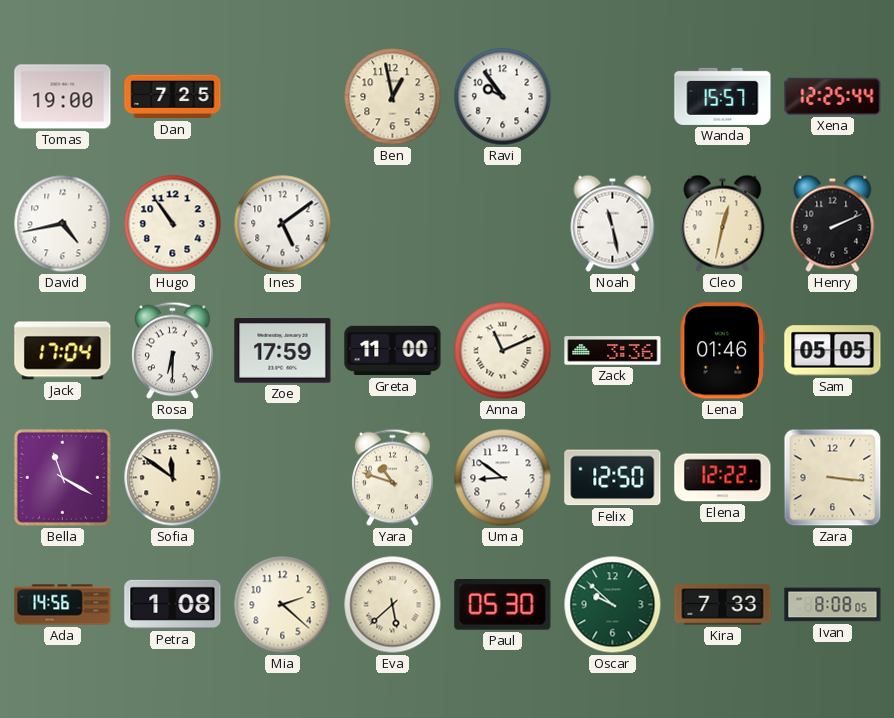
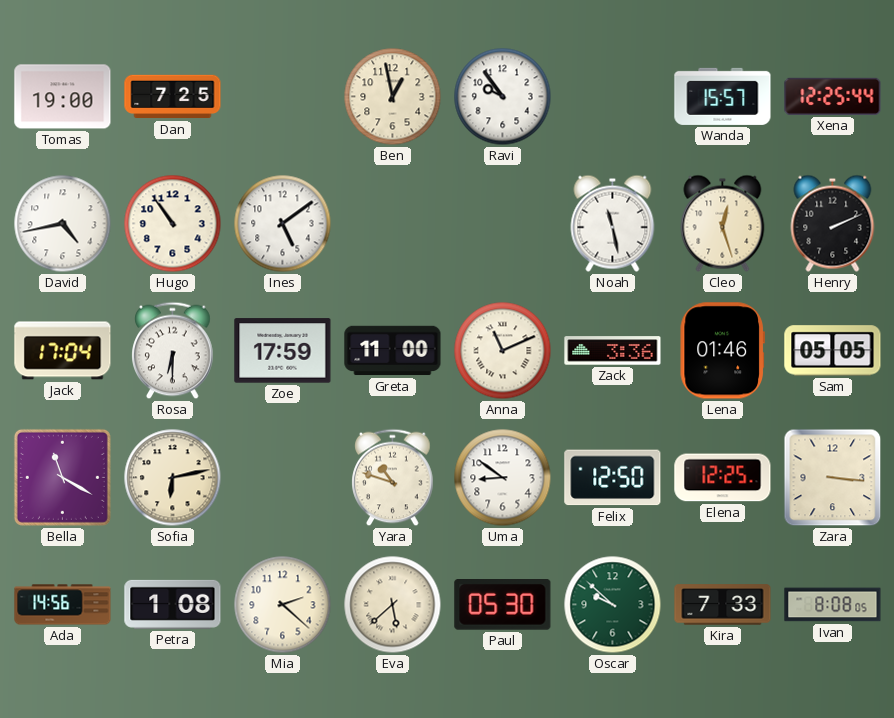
Cleo: 12:32 -> 12:27
Sofia: 11:51 -> 6:13
Elena: 12:22 -> 12:25
